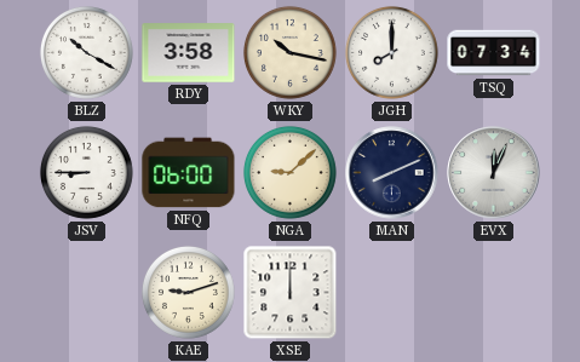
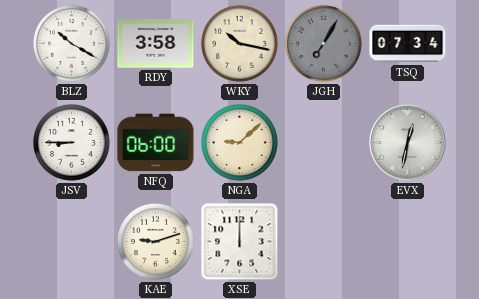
JGH: 8:00 -> 7:05
JGH dial: white -> grey
MAN: 8:11 -> none
EVX: 12:04 -> 12:32
